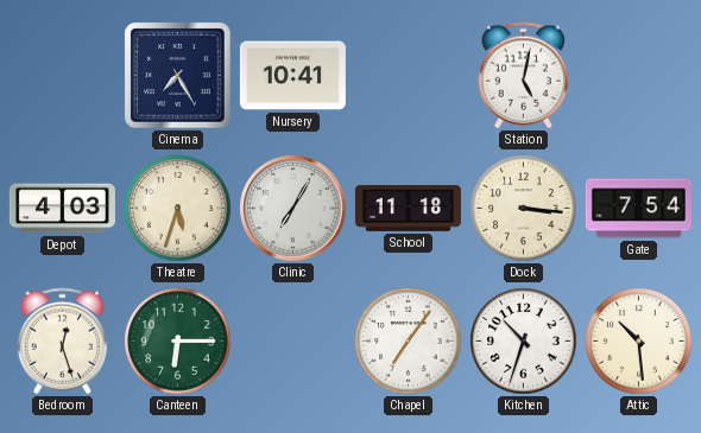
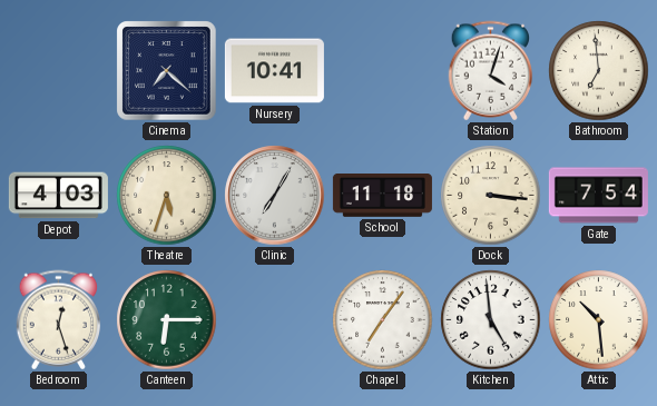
Cinema: 7:25 -> 7:22
Station: 5:02 -> 4:03
Bathroom: none -> 6:59
Kitchen: 10:33 -> 4:59
